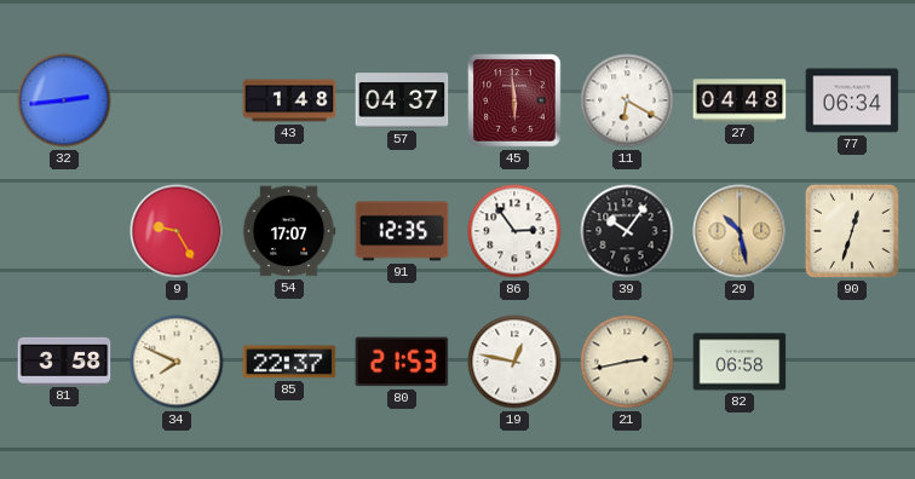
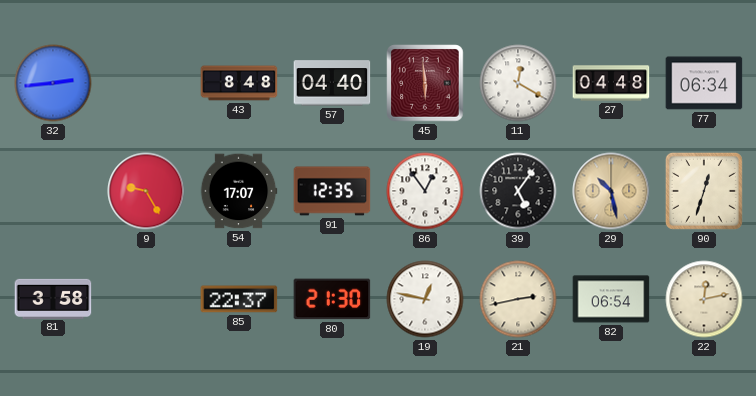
43: 1:48 -> 8:48
57: 04:37 -> 04:40
11: 6:20 -> 12:20
86: 2:54 -> 12:54
39: 10:06 -> 5:06
34: 7:49 -> none
80: 21:53 -> 21:30
82: 06:58 -> 06:54
22: none -> 12:13
